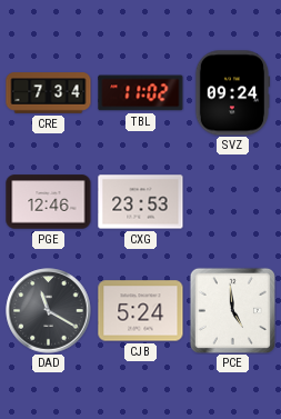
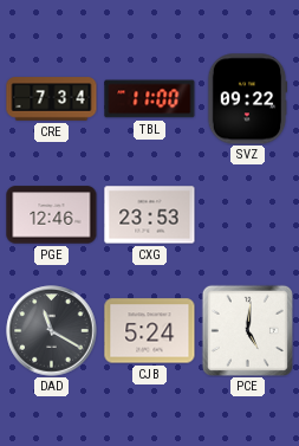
TBL: 11:02 -> 11:00
SVZ: 09:24 -> 09:22
PCE: 4:59 -> 5:01
